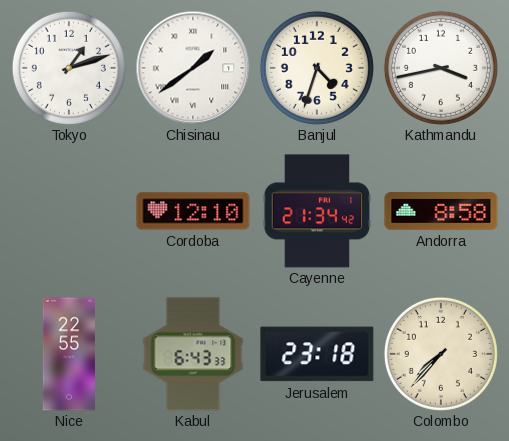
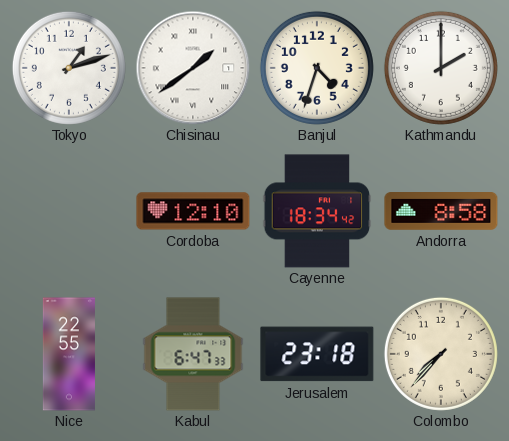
Kathmandu: 3:43 -> 2:00
Cayenne: 21:34 -> 18:34
Kabul: 6:43 -> 6:47
